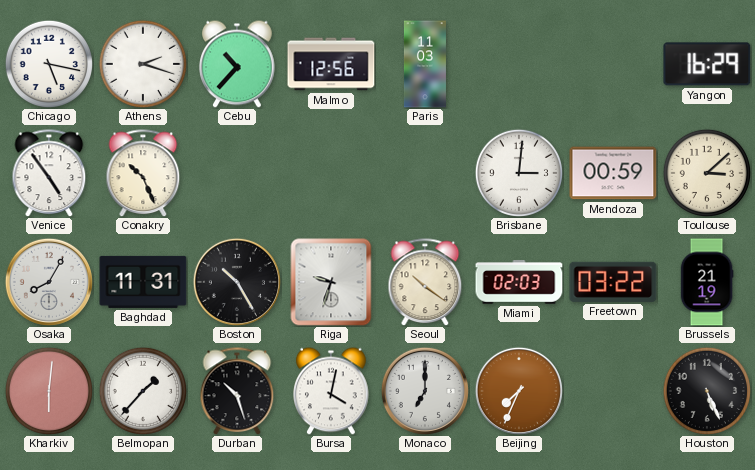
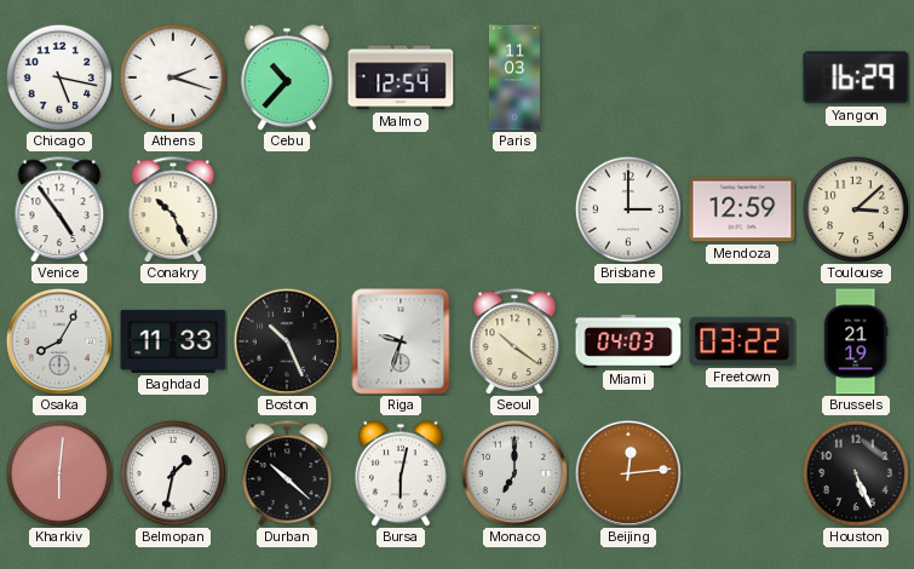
Malmo: 12:56 -> 12:54
Brisbane: 3:01 -> 3:00
Mendoza: 00:59 -> 12:59
Baghdad: 11:31 -> 11:33
Boston: 10:25 -> 10:26
Miami: 02:03 -> 04:03
Belmopan: 1:37 -> 1:32
Durban: 10:27 -> 10:22
Bursa: 4:02 -> 6:02
Beijing: 7:34 -> 12:14
